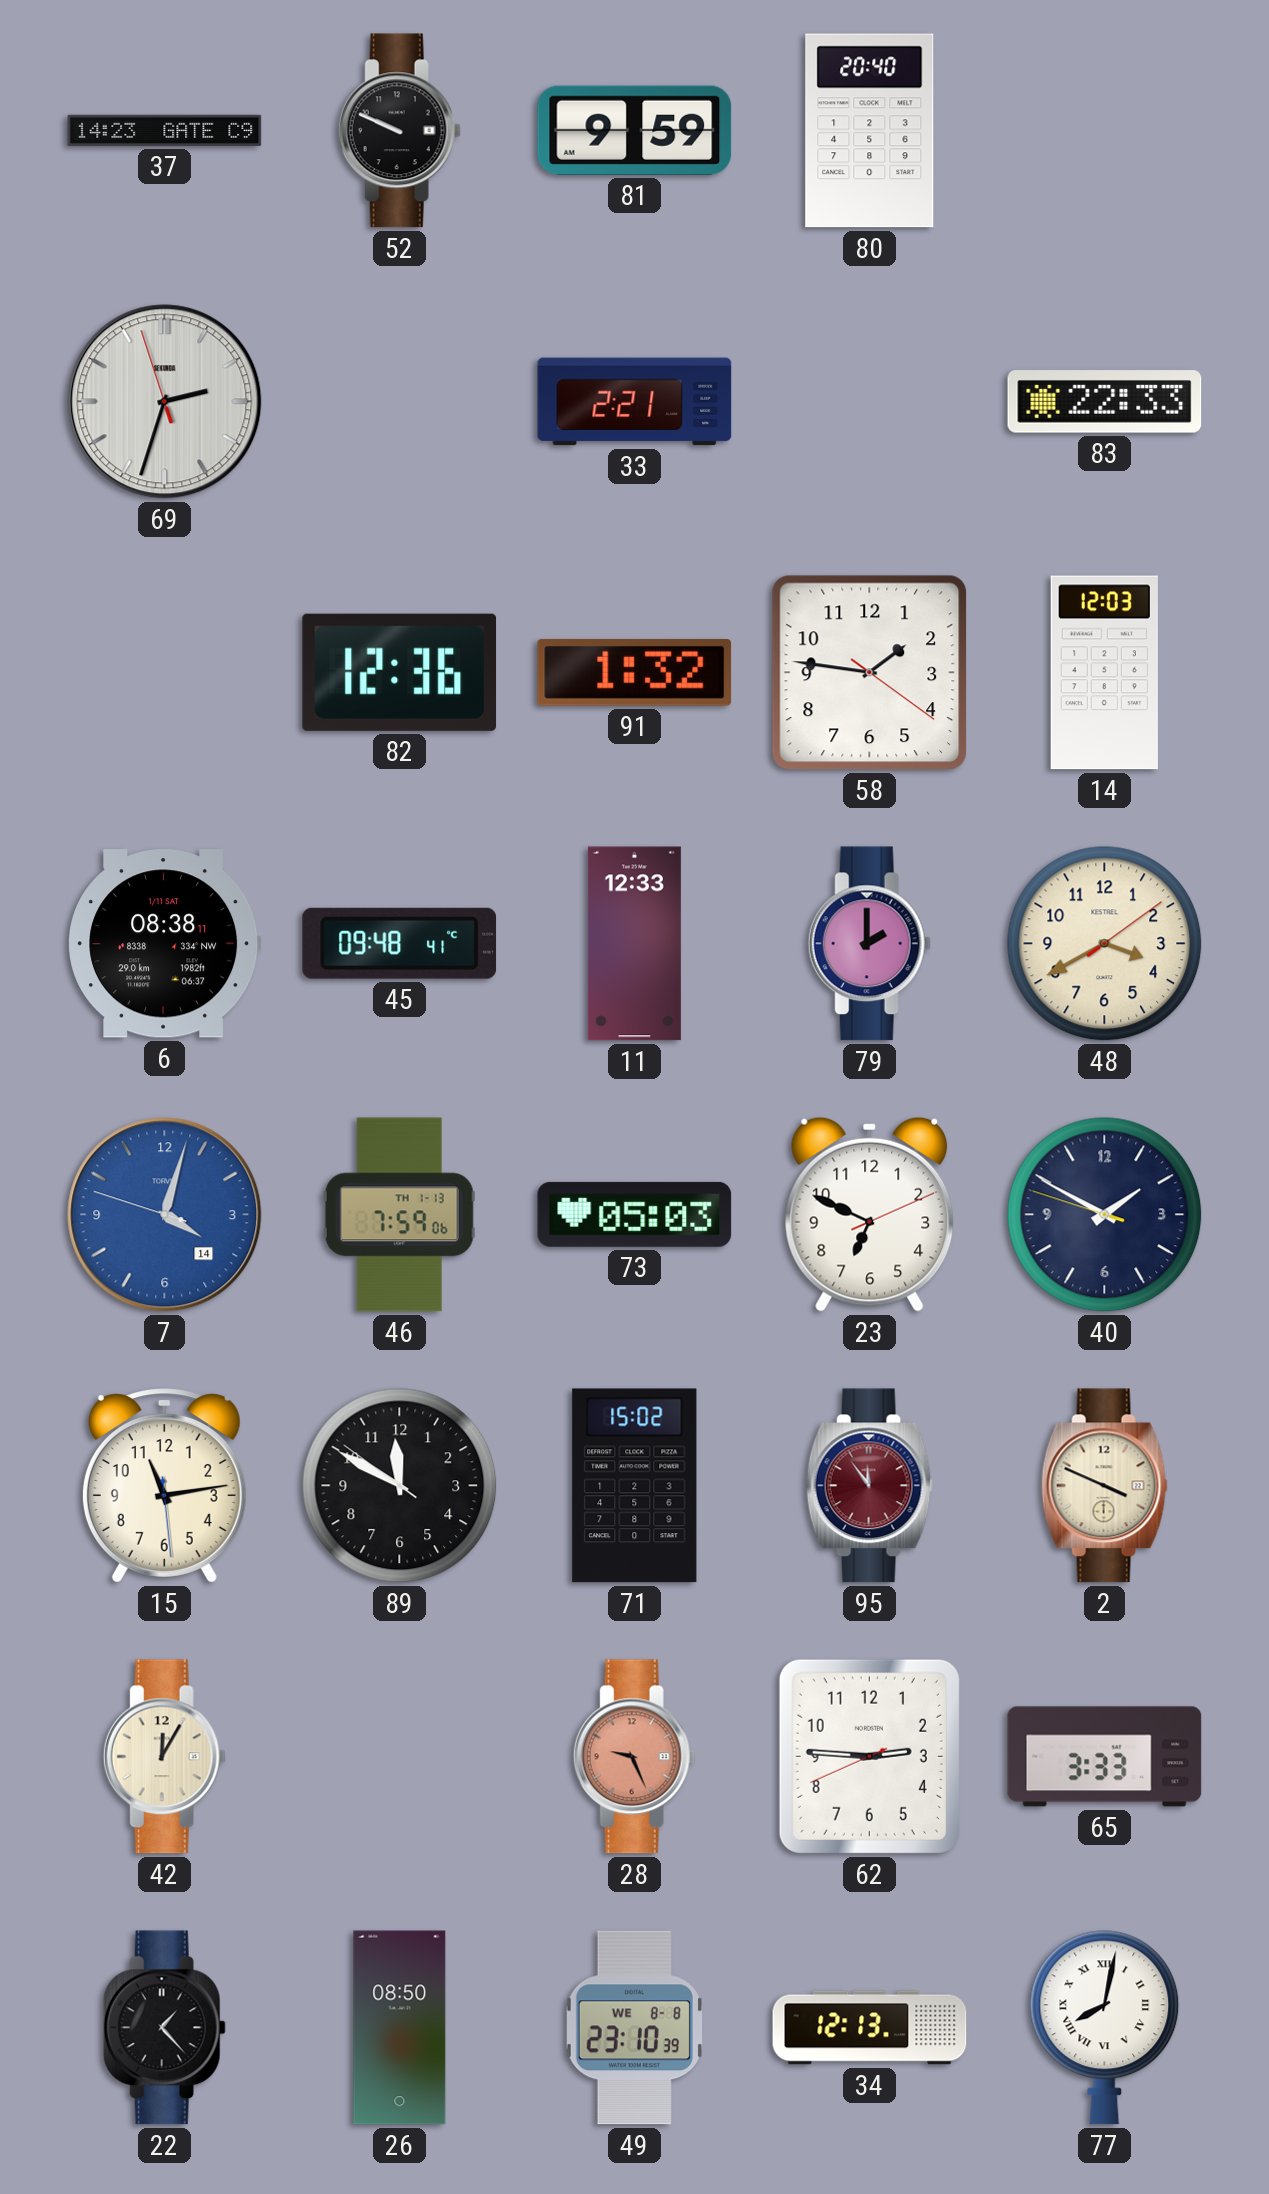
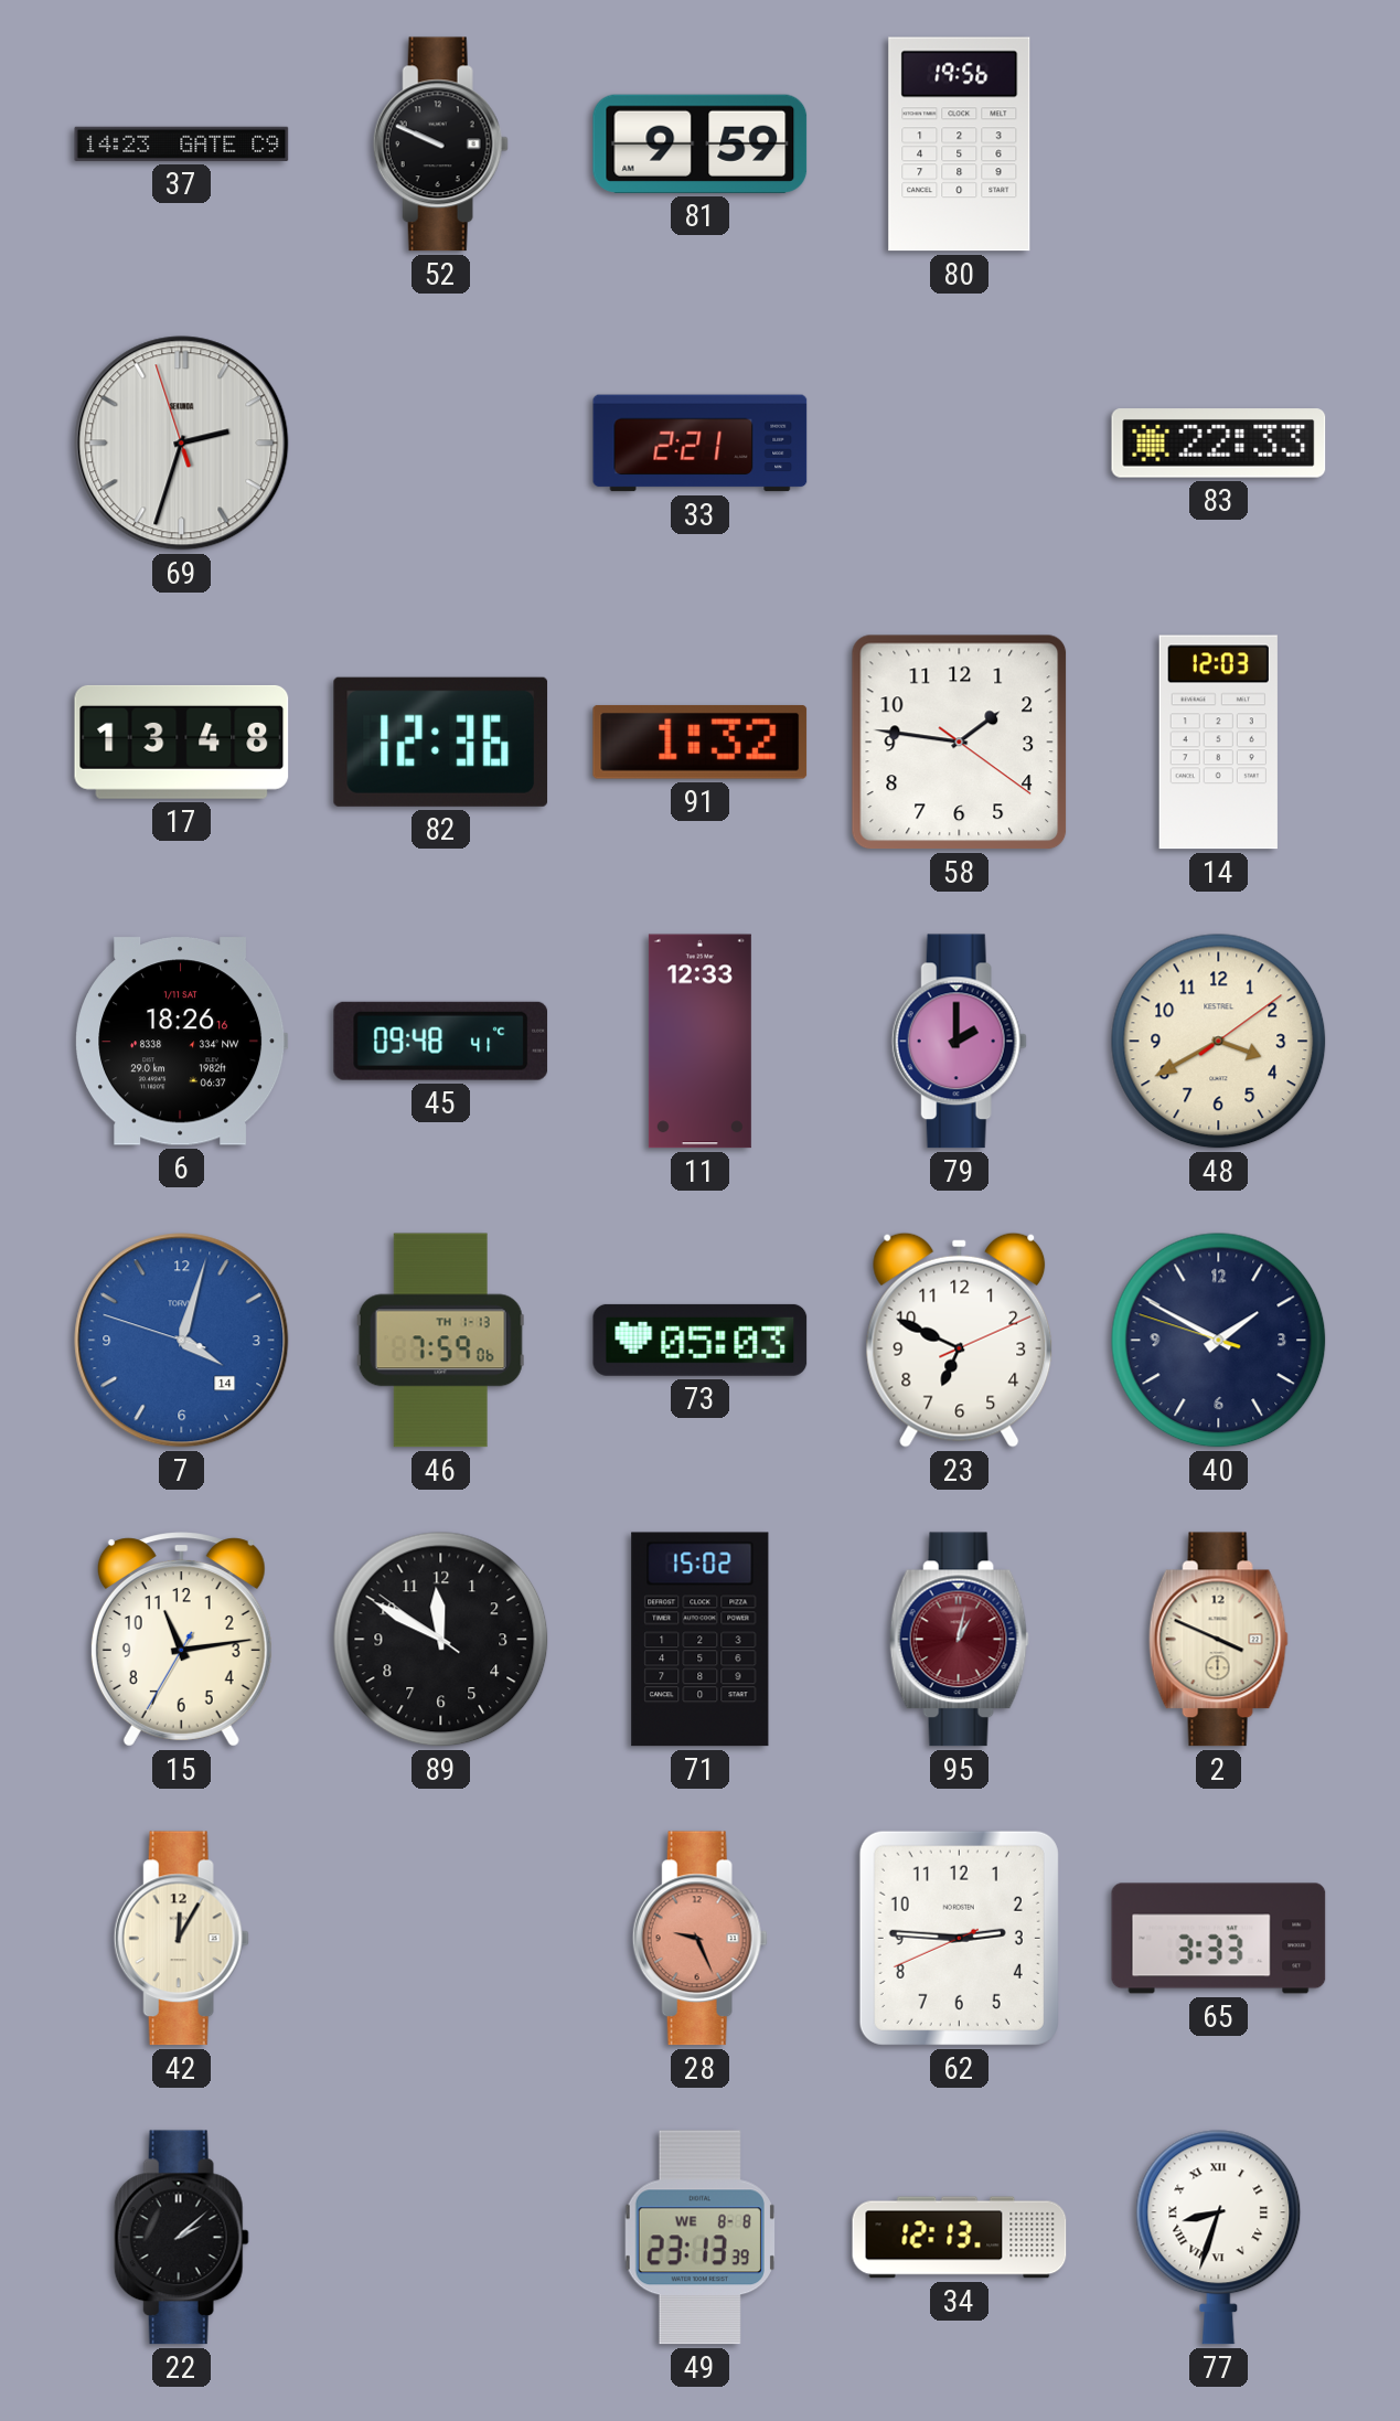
80: 20:40 -> 19:56
17: none -> 13:48
6: 08:38 -> 18:26
15: 11:13:29 -> 11:13:35
95: 11:54 -> 1:02
22: 1:23 -> 2:08
26: 08:50 -> none
49: 23:10 -> 23:13
77: 8:02 -> 8:33
